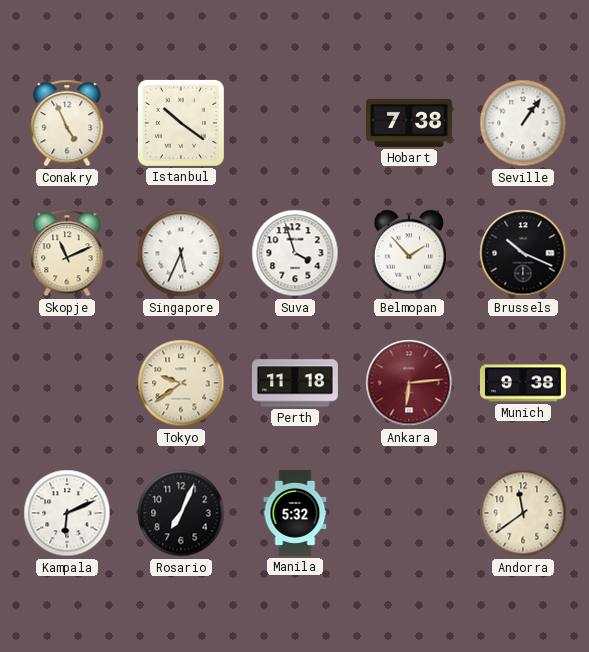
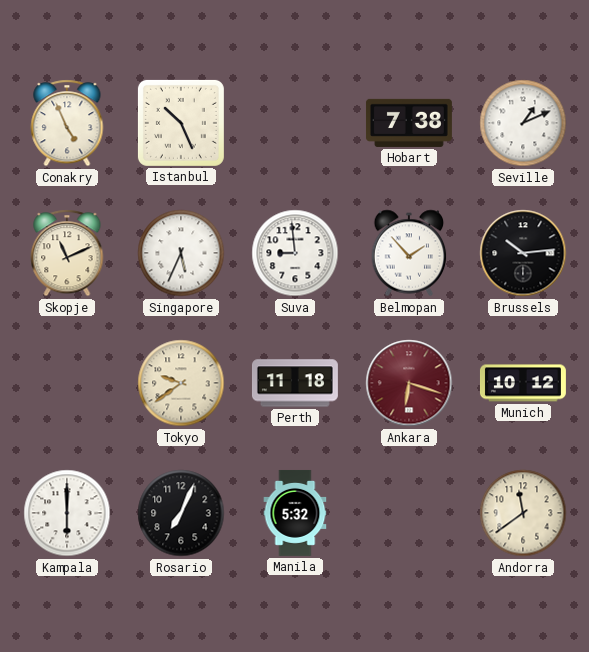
Istanbul: 10:21 -> 10:26
Seville: 1:06 -> 1:11
Suva: 3:57 -> 8:59
Brussels: 10:19 -> 10:14
Ankara: 6:14 -> 6:18
Munich: 9:38 -> 10:12
Kampala: 6:11 -> 6:00
